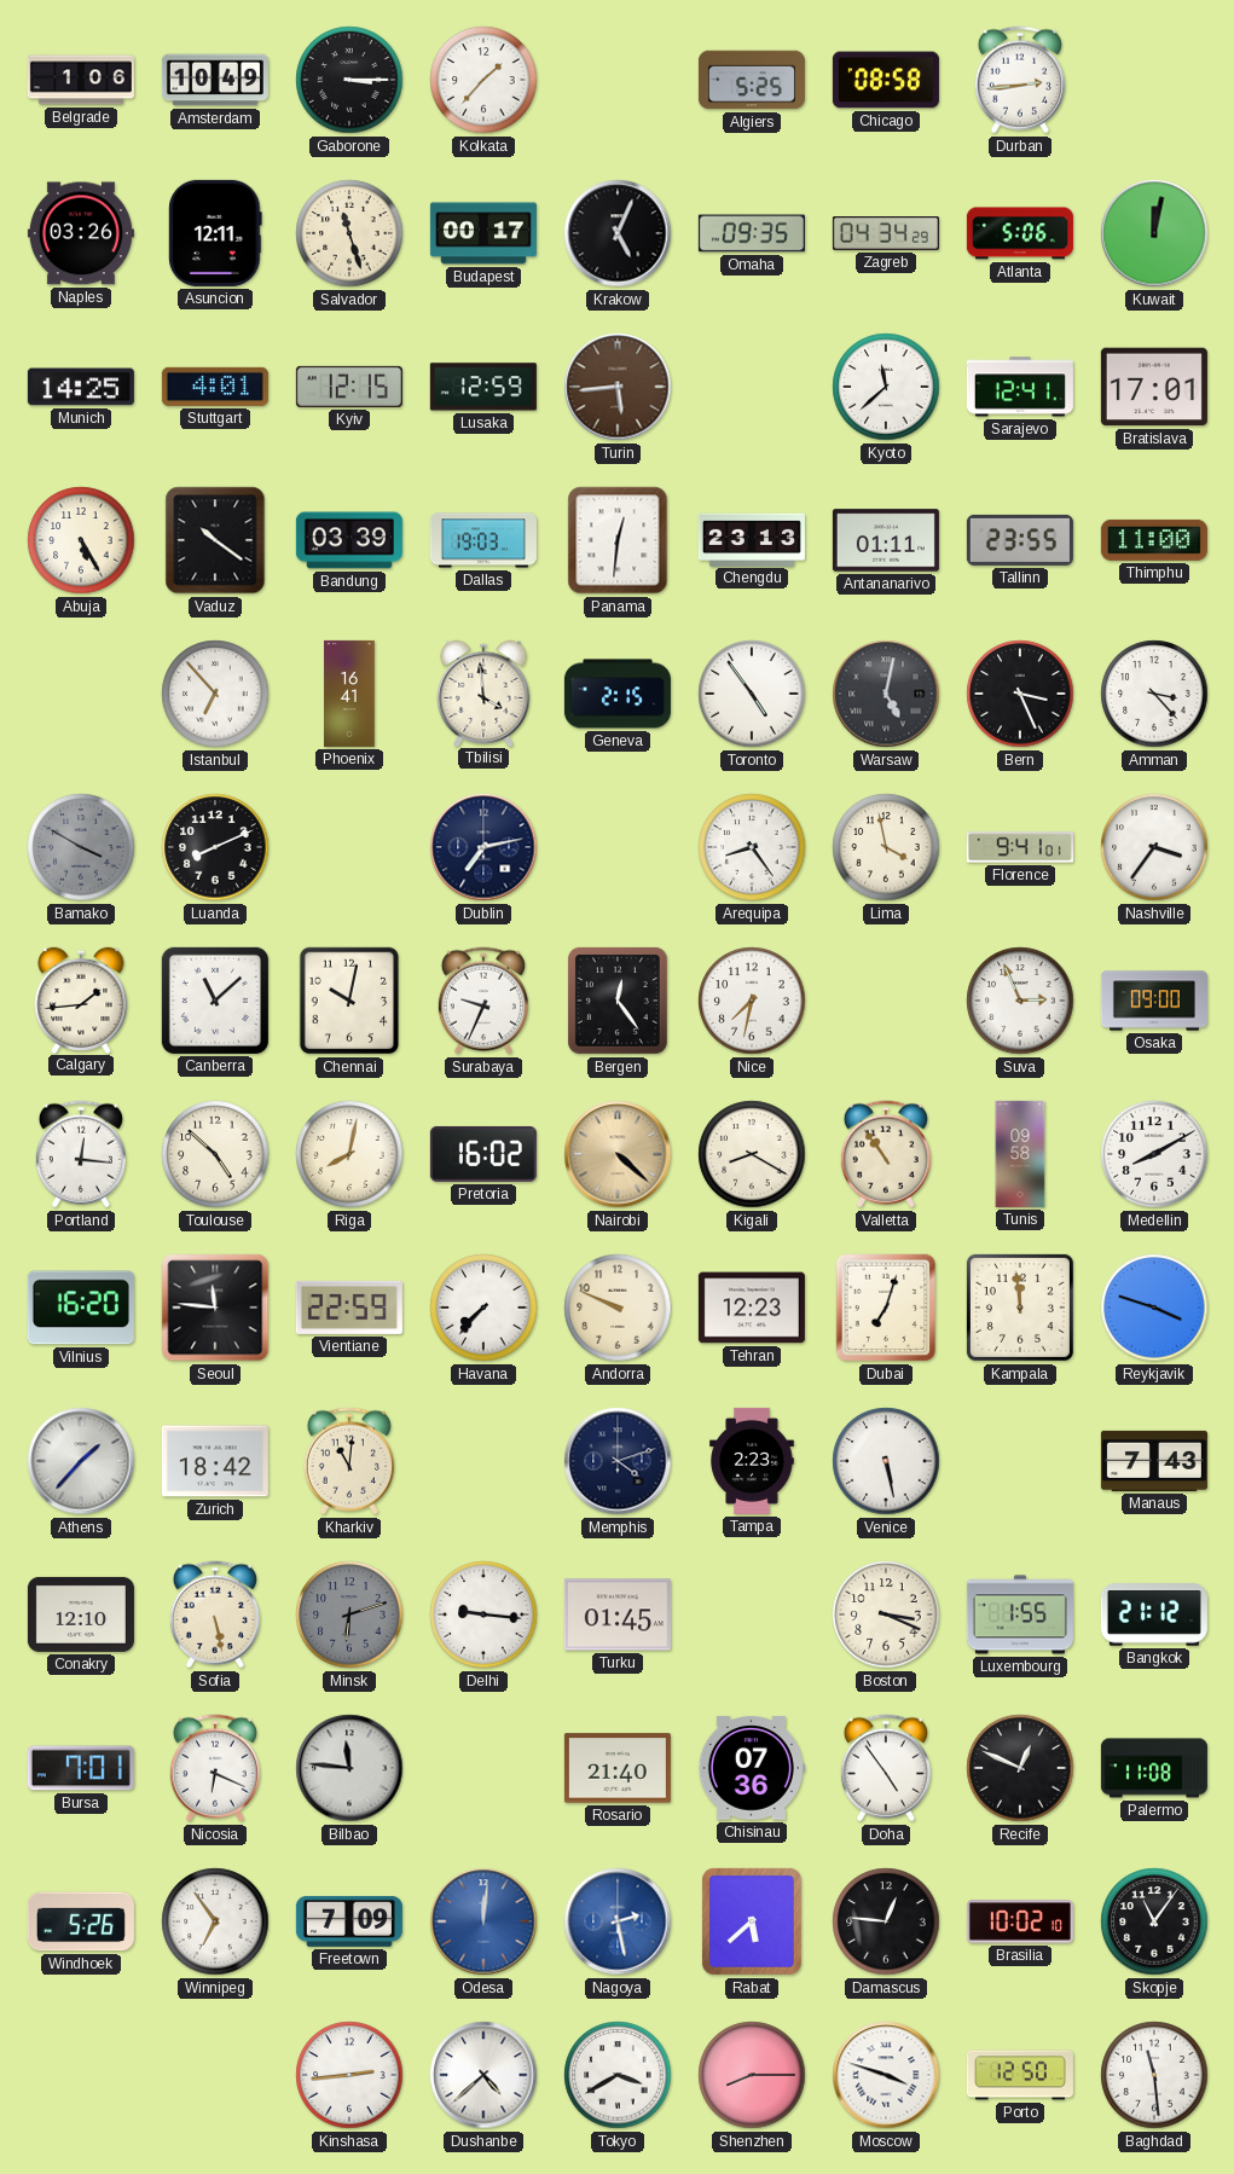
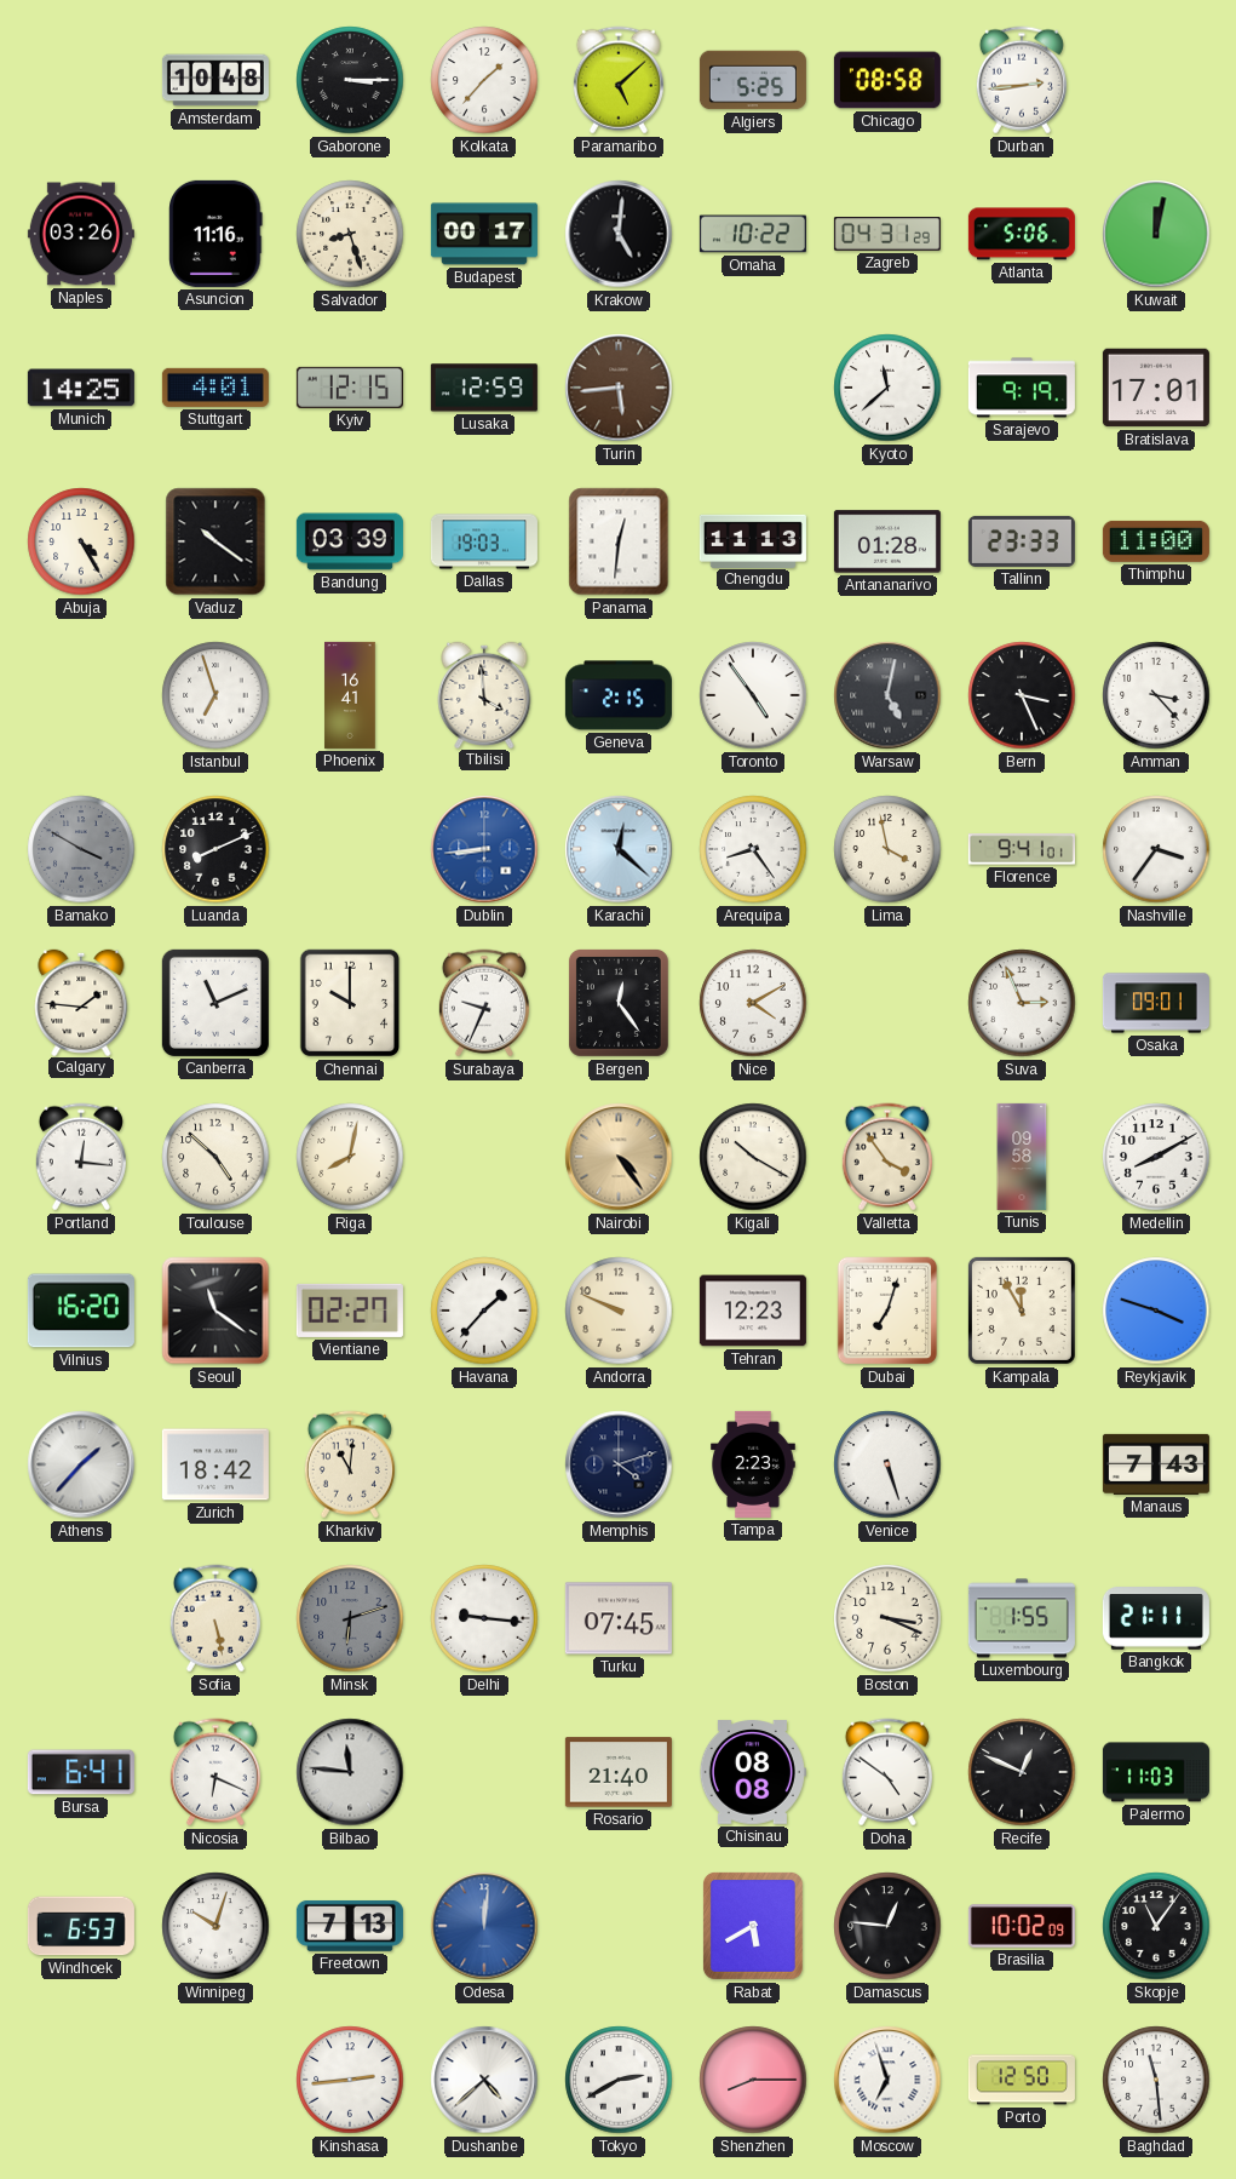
Belgrade: 1:06 -> none
Amsterdam: 10:49 -> 10:48
Paramaribo: none -> 5:08
Asuncion: 12:11 -> 11:16
Salvador: 11:27 -> 8:27
Krakow: 5:04 -> 5:01
Omaha: 09:35 -> 10:22
Zagreb: 04:34 -> 04:31
Sarajevo: 12:41 -> 9:19
Abuja: 5:25 -> 4:25
Chengdu: 23:13 -> 11:13
Antananarivo: 01:11 -> 01:28
Tallinn: 23:55 -> 23:33
Istanbul: 6:53 -> 6:57
Dublin: 7:13 -> 8:44
Dublin dial: navy -> blue
Karachi: none -> 12:22
Calgary: 1:44 -> 1:46
Canberra: 11:08 -> 11:11
Chennai: 10:02 -> 10:00
Nice: 7:32 -> 4:10
Osaka: 09:00 -> 09:01
Pretoria: 16:02 -> none
Nairobi: 4:22 -> 4:24
Kigali: 8:20 -> 10:20
Valletta: 10:54 -> 3:54
Seoul: 11:46 -> 11:21
Vientiane: 22:59 -> 02:27
Havana: 7:37 -> 1:37
Kampala: 11:59 -> 11:55
Venice: 5:28 -> 5:27
Conakry: 12:10 -> none
Turku: 01:45 -> 07:45
Bangkok: 21:12 -> 21:11
Bursa: 7:01 -> 6:41
Chisinau: 07:36 -> 08:08
Doha: 4:54 -> 4:51
Palermo: 11:08 -> 11:03
Windhoek: 5:26 -> 6:53
Winnipeg: 6:54 -> 10:03
Freetown: 7:09 -> 7:13
Nagoya: 2:28 -> none
Rabat: 5:38 -> 5:40
Brasilia: 10:02:10 -> 10:02:09
Tokyo: 3:40 -> 2:40
Moscow: 3:48 -> 6:57
